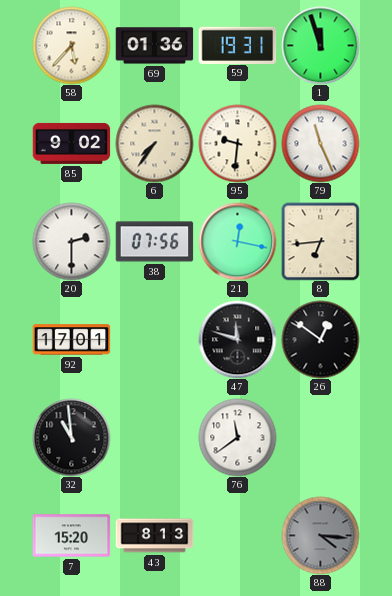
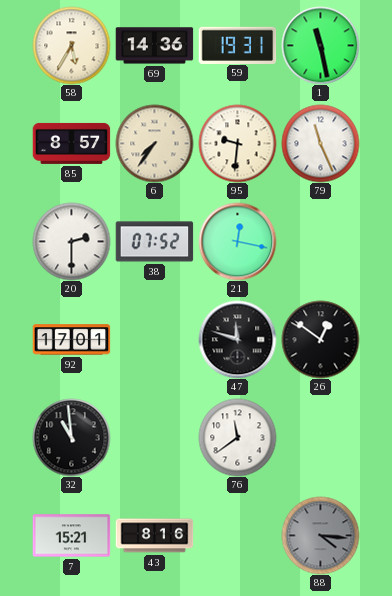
58: 5:37 -> 5:35
69: 01:36 -> 14:36
1: 11:57 -> 11:28
85: 9:02 -> 8:57
38: 07:56 -> 07:52
8: 6:44 -> none
7: 15:20 -> 15:21
43: 8:13 -> 8:16
